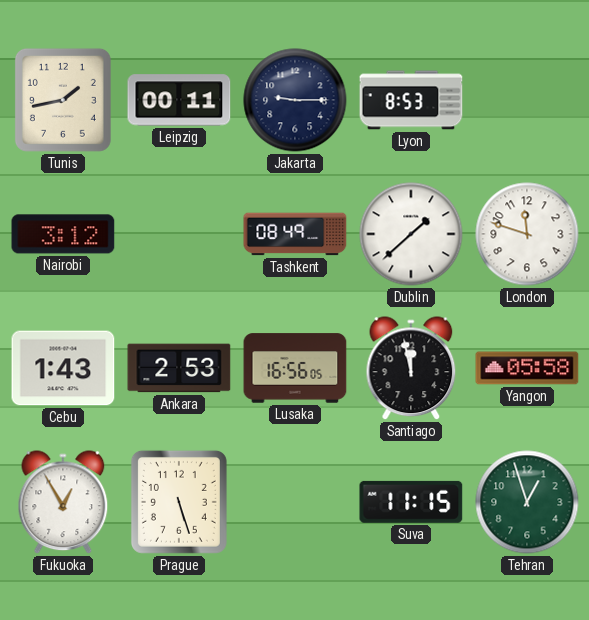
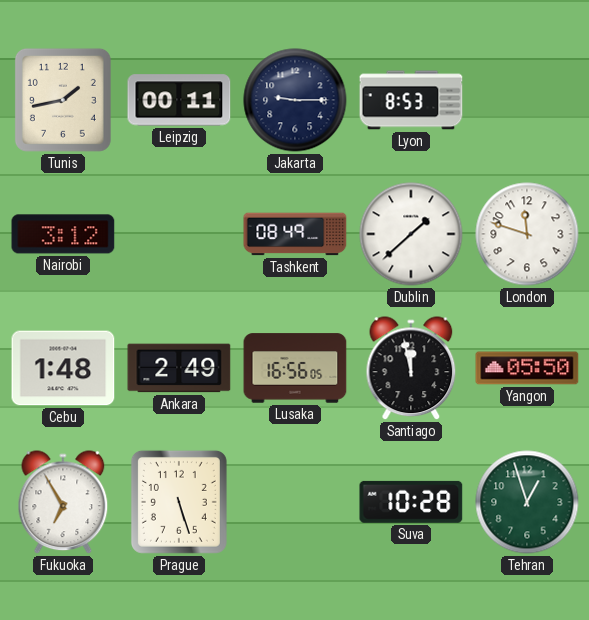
Cebu: 1:43 -> 1:48
Ankara: 2:53 -> 2:49
Yangon: 05:58 -> 05:50
Fukuoka: 12:55 -> 6:55
Suva: 11:15 -> 10:28
